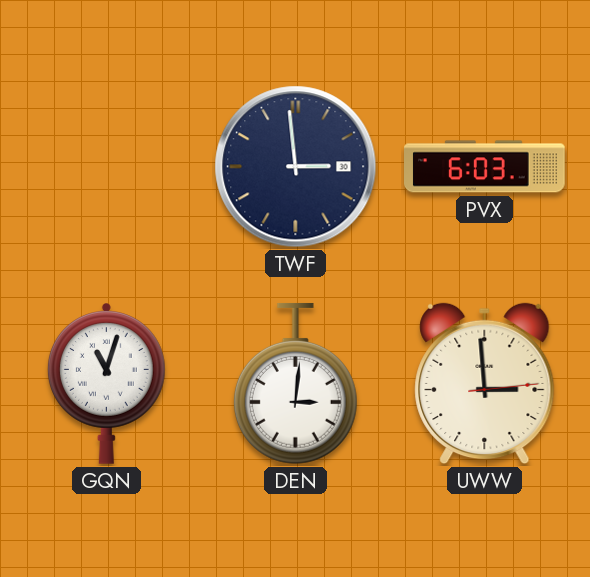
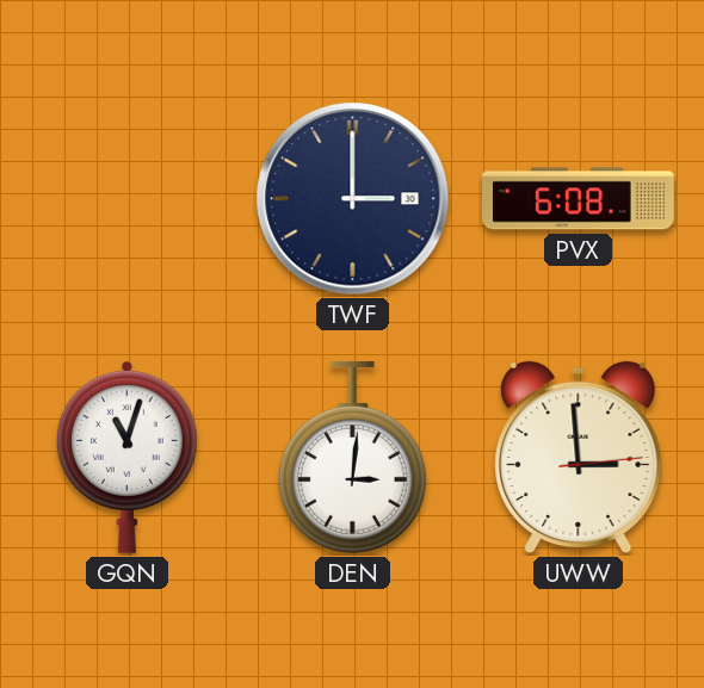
TWF: 2:59 -> 3:00
PVX: 6:03 -> 6:08
